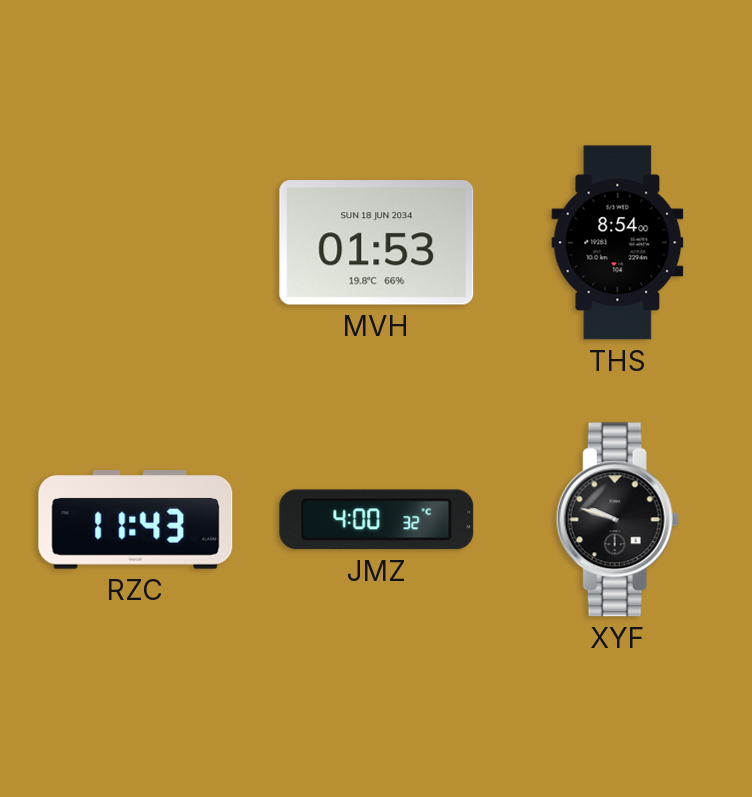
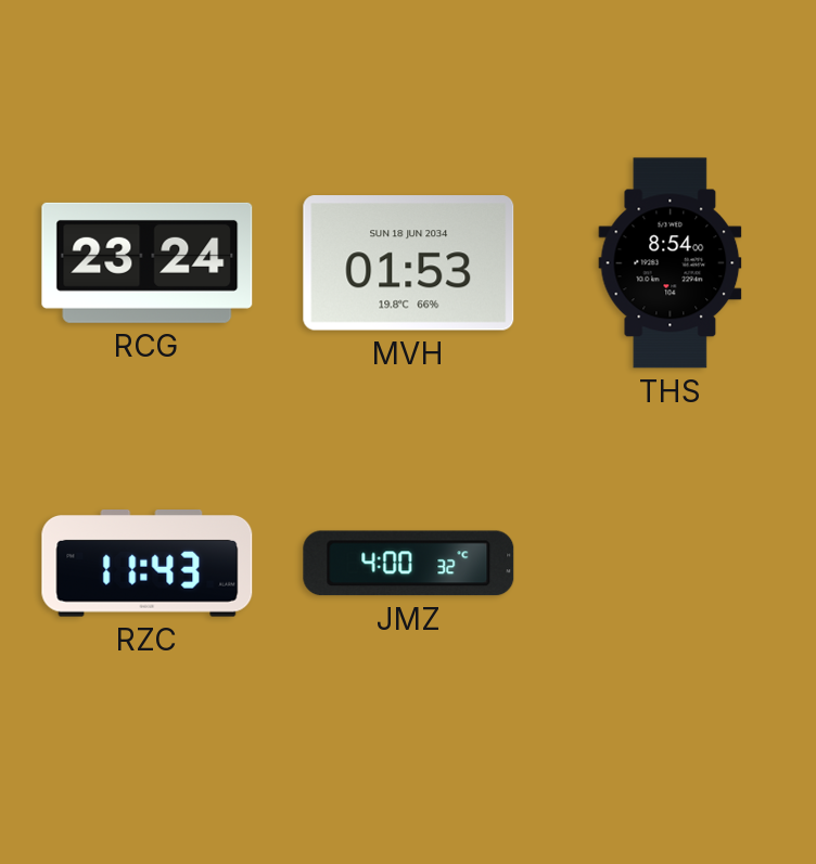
RCG: none -> 23:24
XYF: 9:48 -> none
